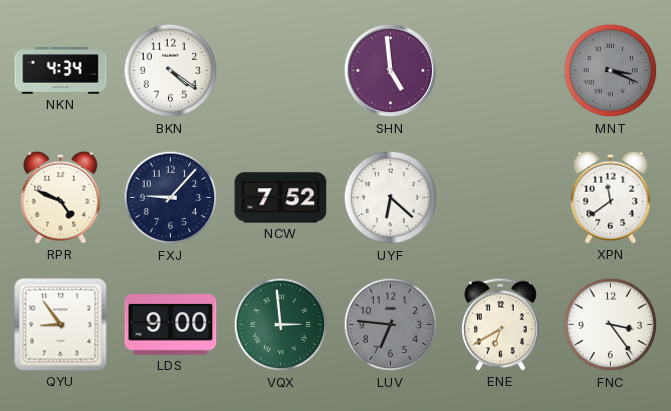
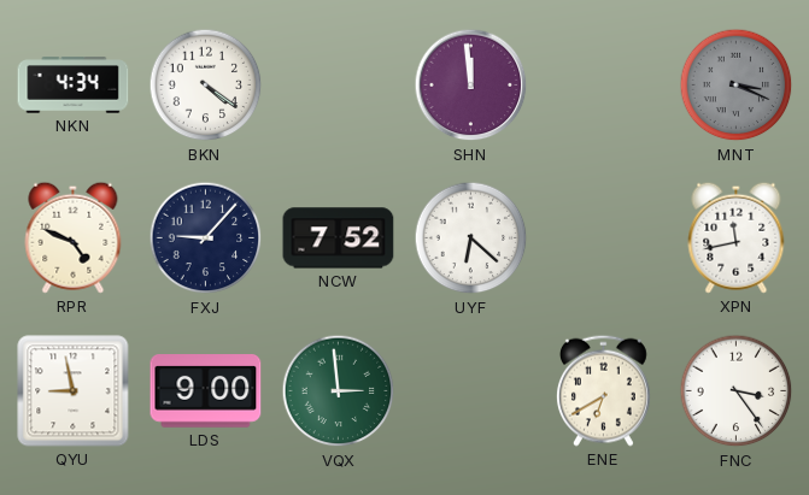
SHN: 4:59 -> 11:59
XPN: 11:39 -> 11:43
QYU: 8:54 -> 8:58
LUV: 6:46 -> none
